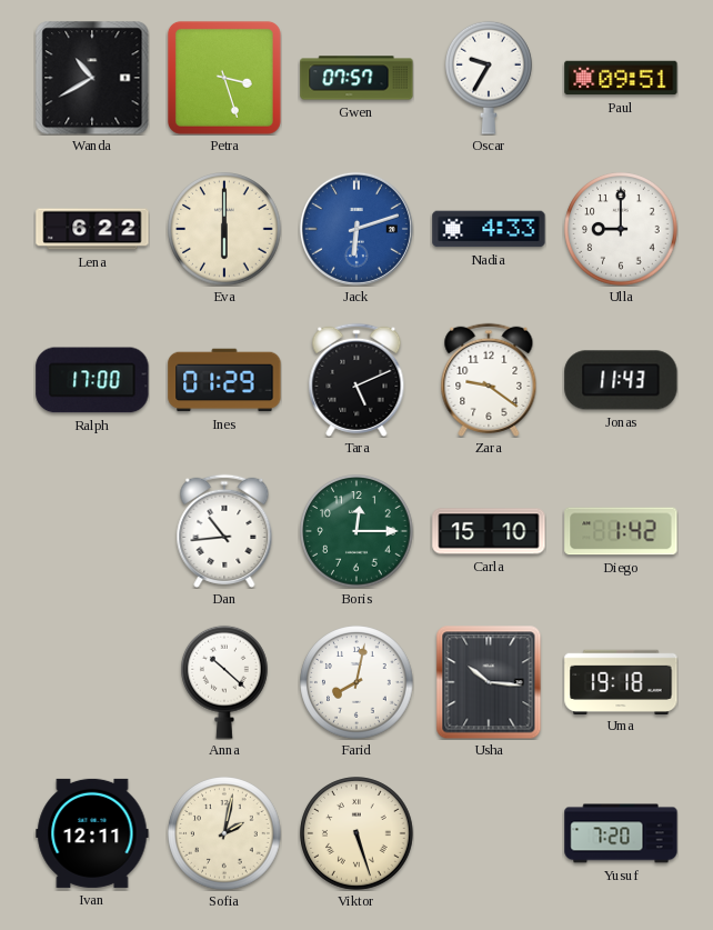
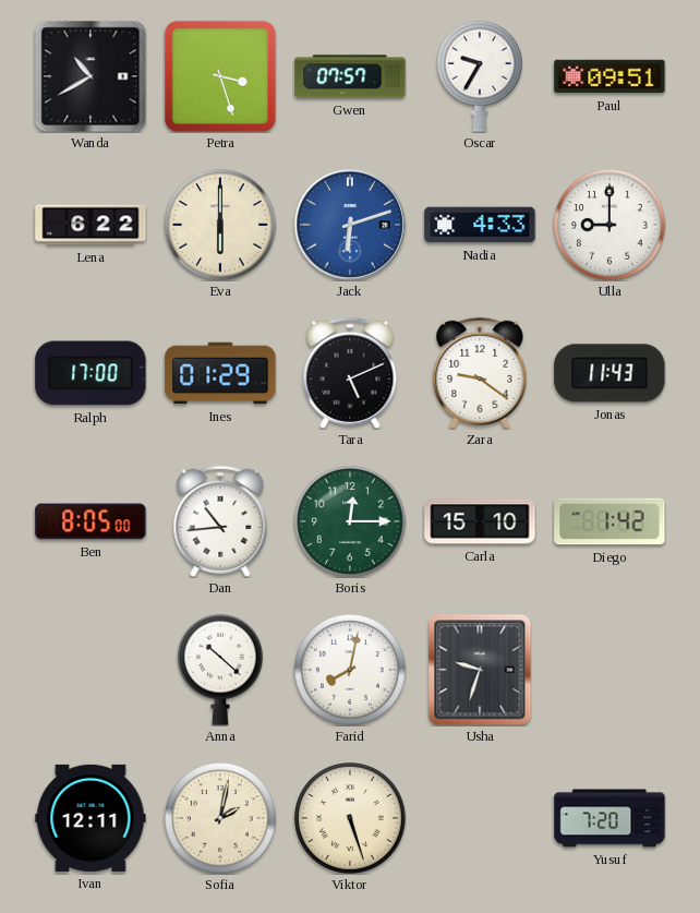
Ben: none -> 8:05
Usha: 10:16 -> 9:33
Uma: 19:18 -> none
